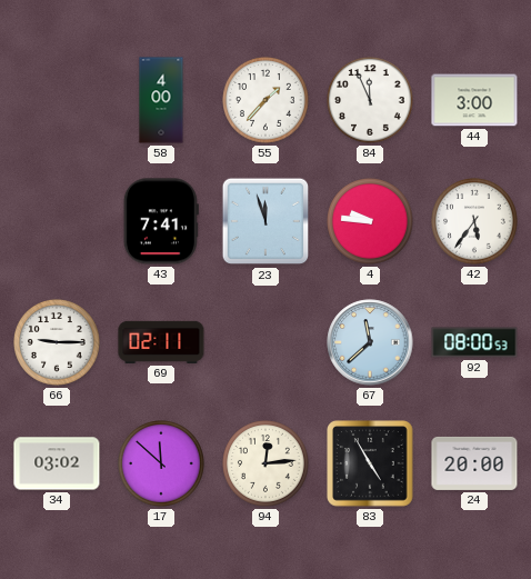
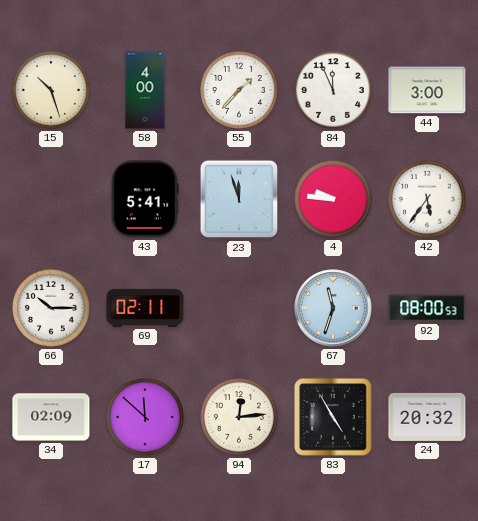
15: none -> 10:27
43: 7:41 -> 5:41
66: 9:15 -> 10:15
67: 11:38 -> 11:33
34: 03:02 -> 02:09
24: 20:00 -> 20:32
